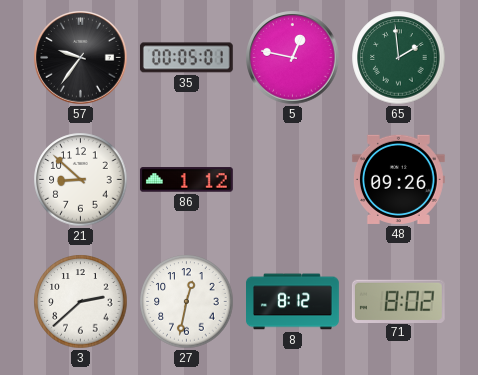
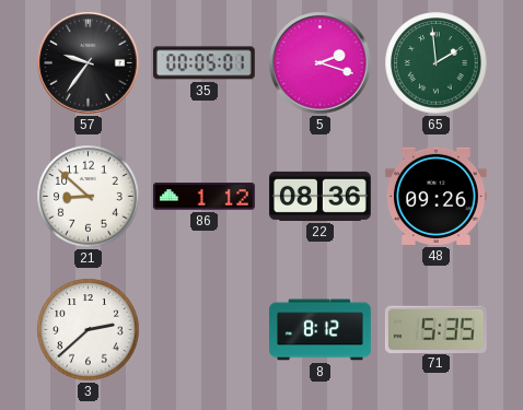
5: 12:47 -> 2:18
22: none -> 08:36
27: 12:32 -> none
71: 8:02 -> 5:35
